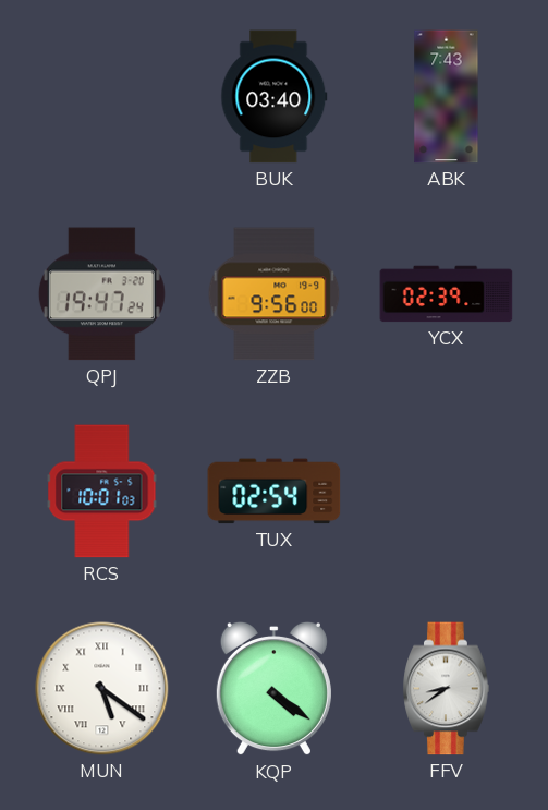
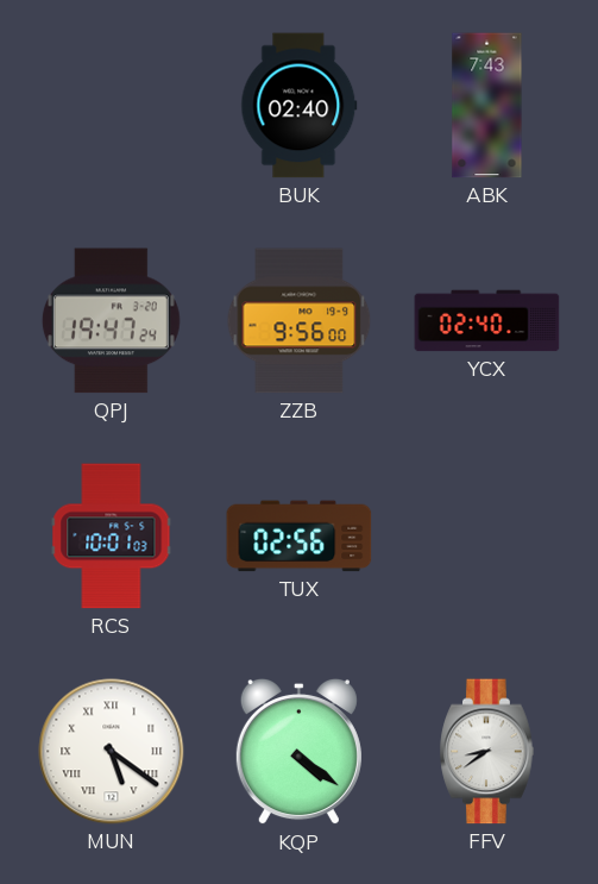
BUK: 03:40 -> 02:40
YCX: 02:39 -> 02:40
TUX: 02:54 -> 02:56
